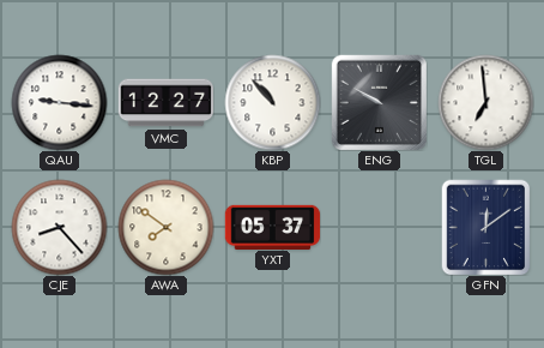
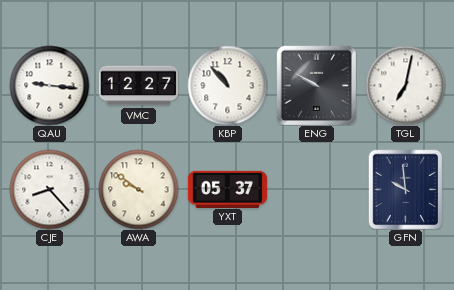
TGL: 6:59 -> 7:02
AWA: 7:51 -> 9:51
GFN: 12:09 -> 9:59
